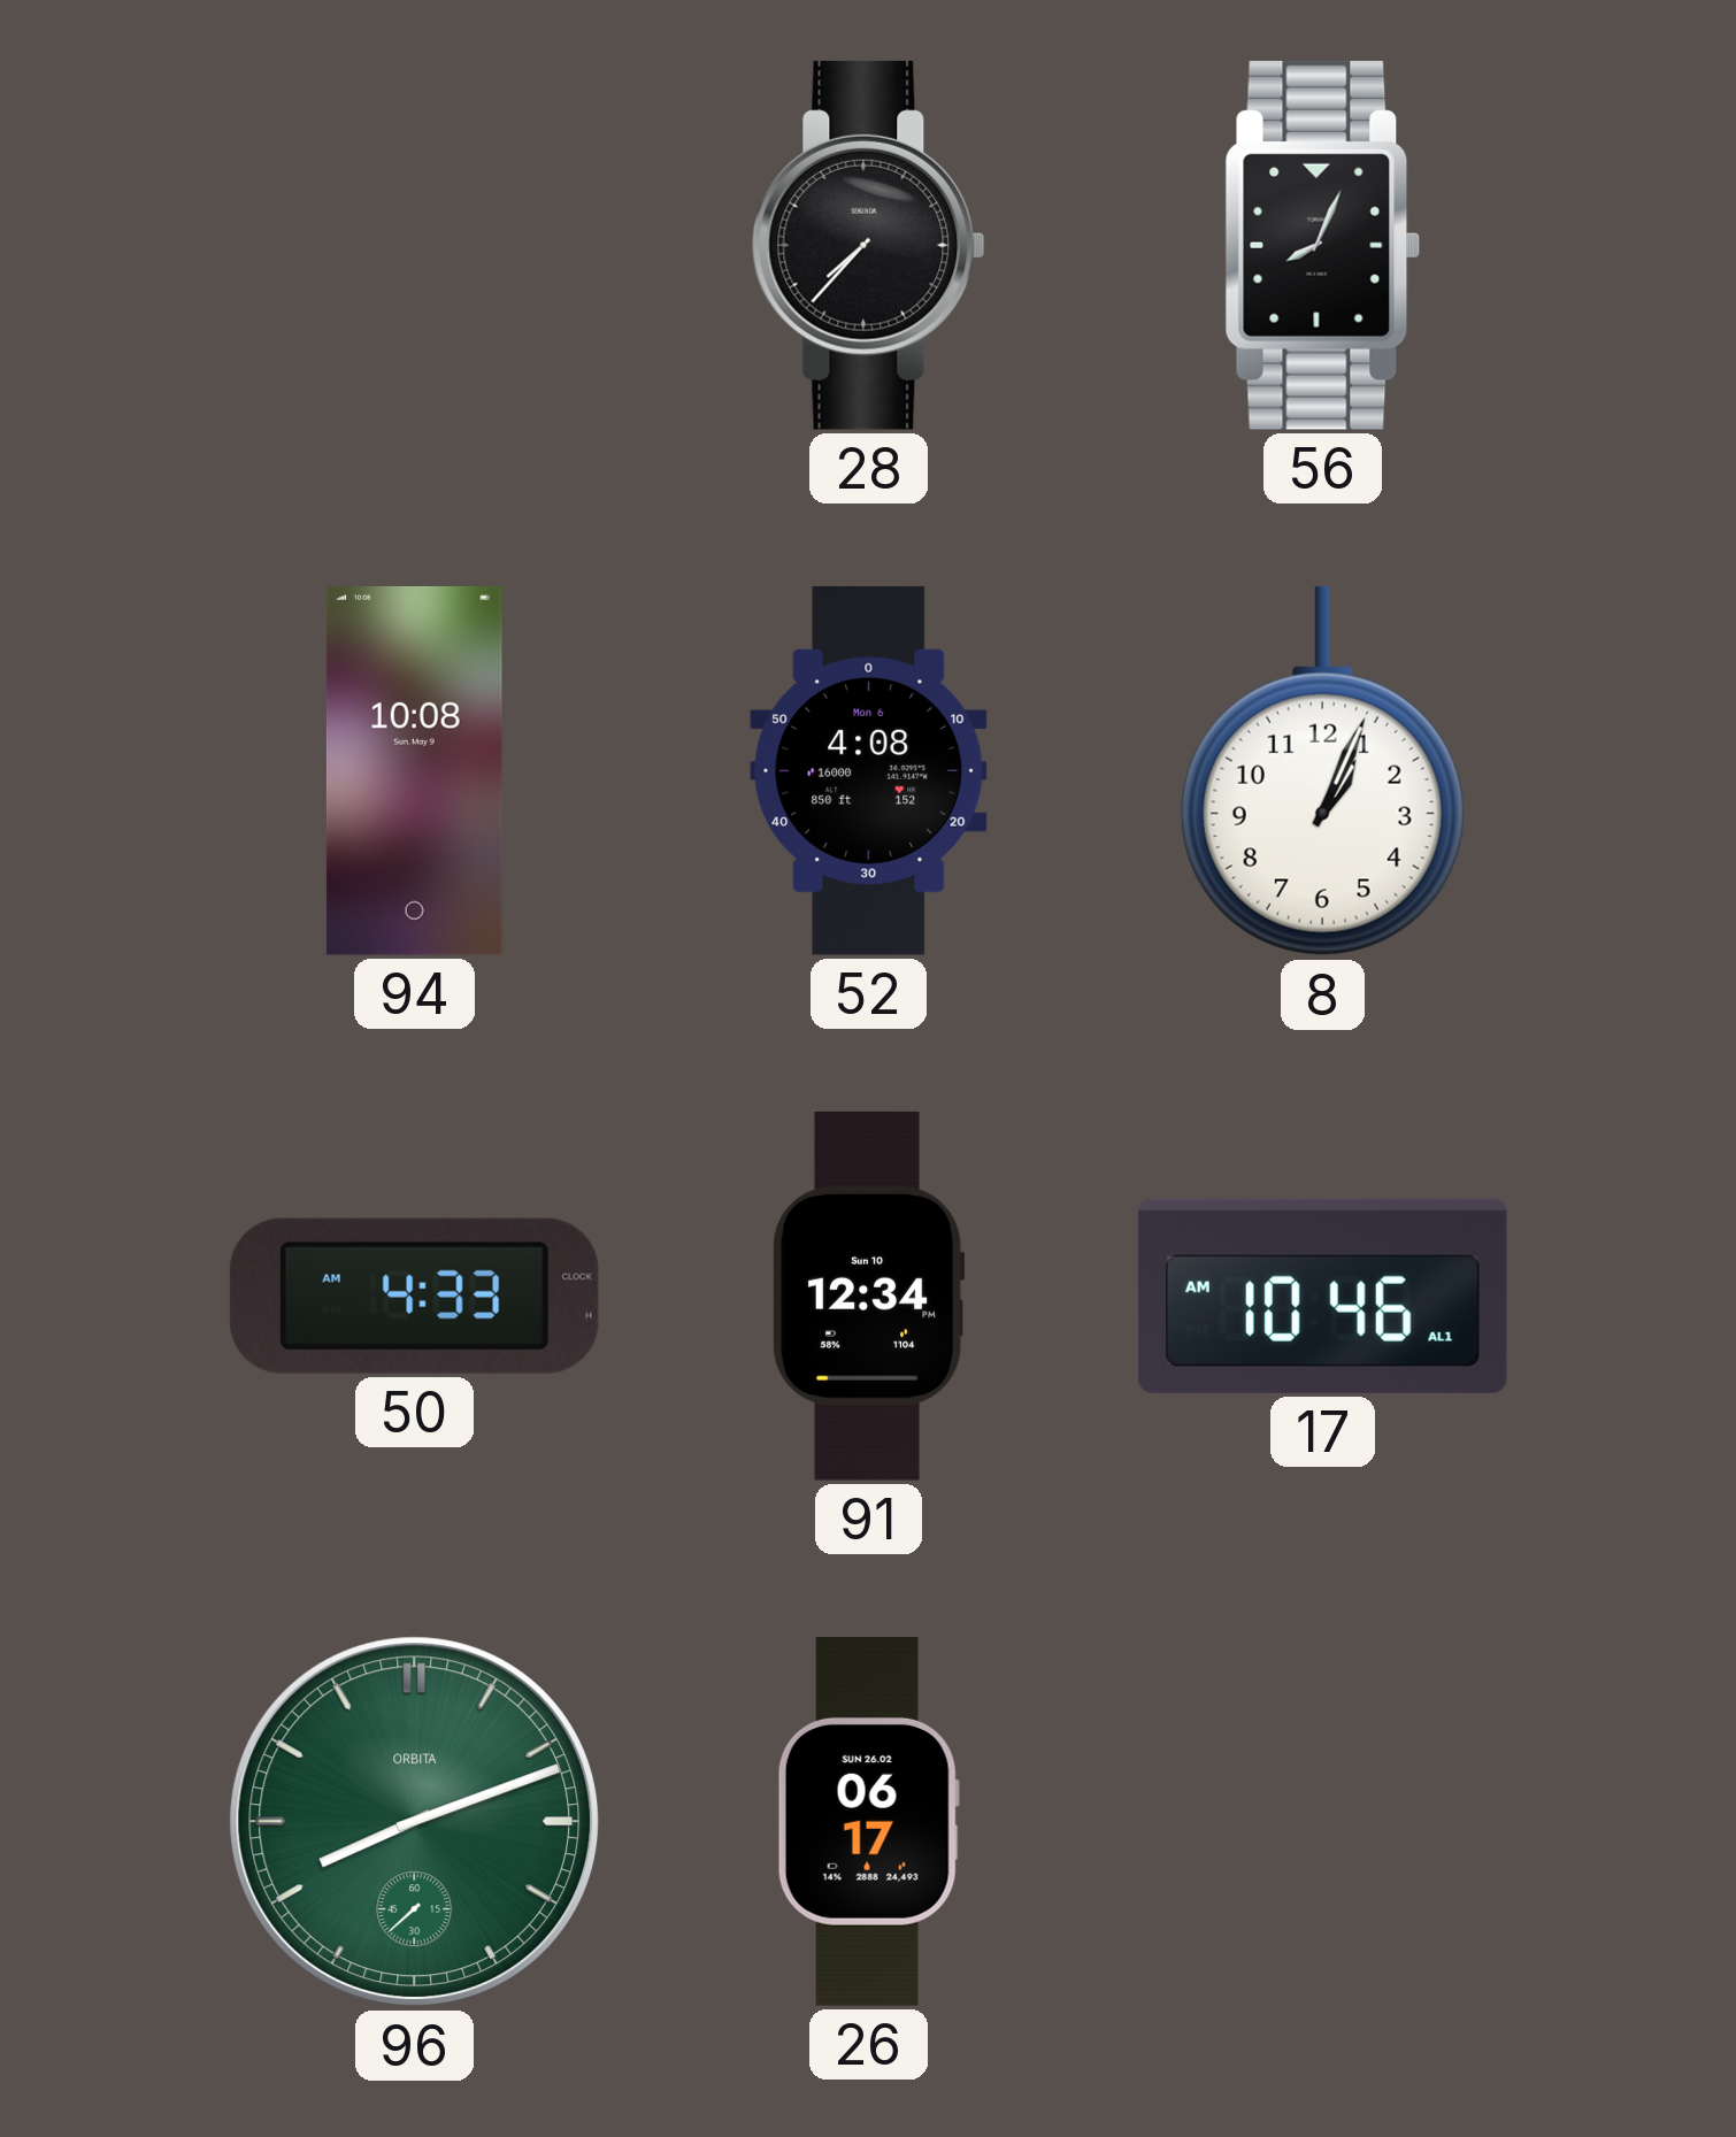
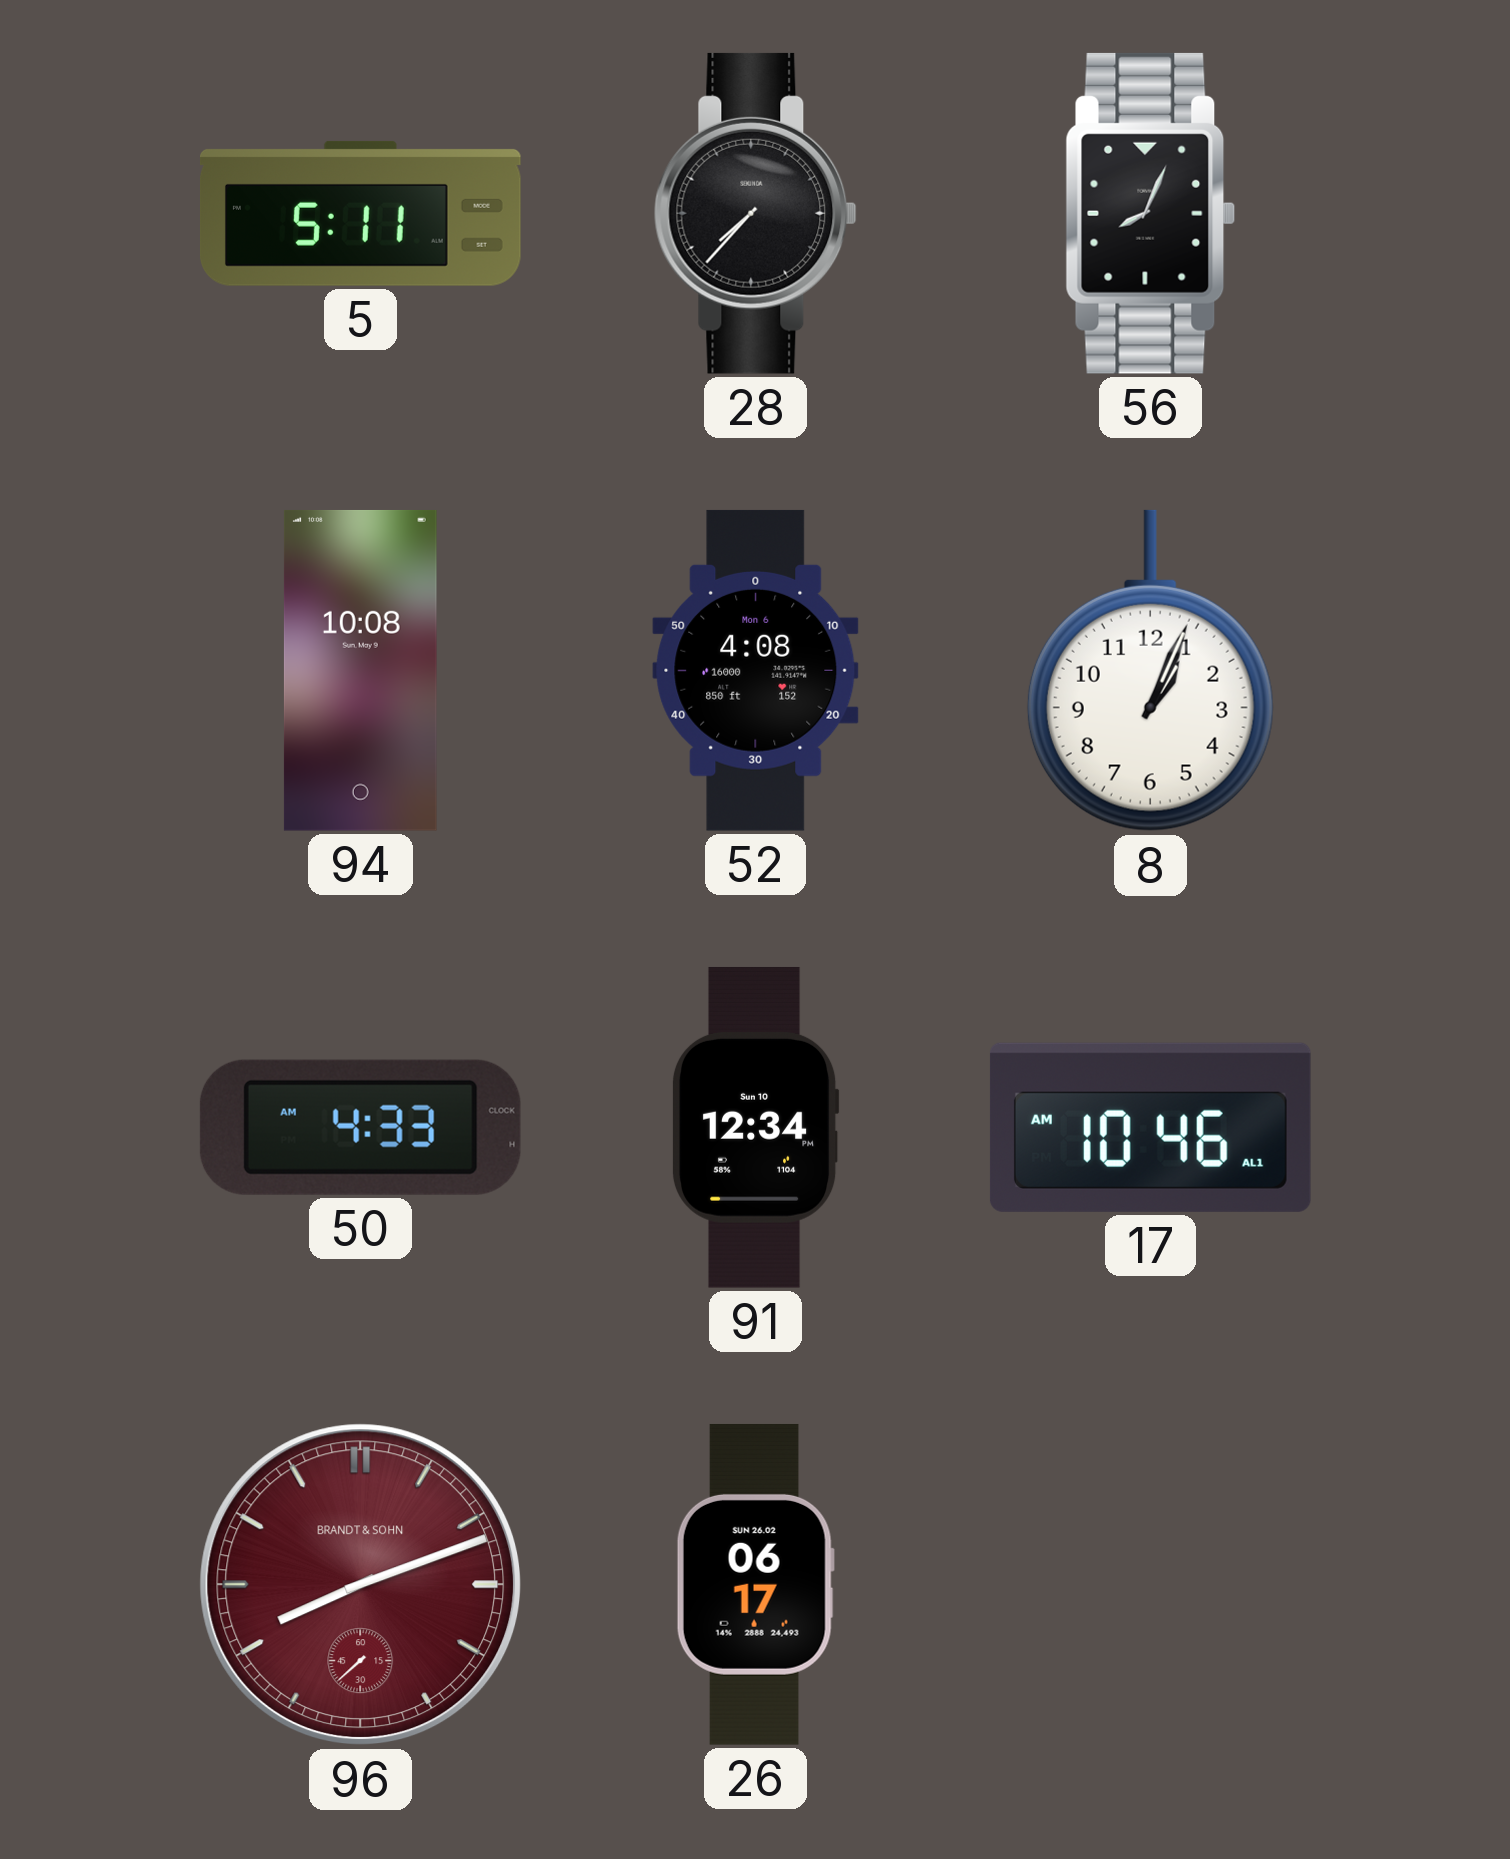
5: none -> 5:11
96 dial: green -> burgundy
96 brand: ORBITA -> BRANDT & SOHN
